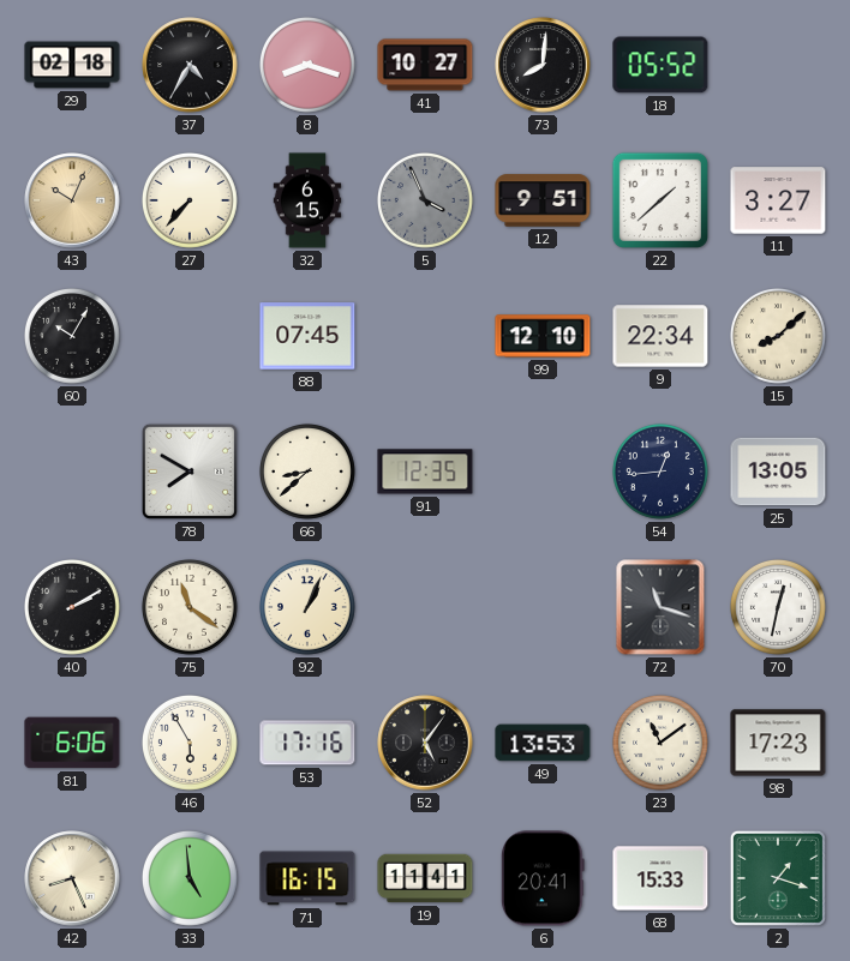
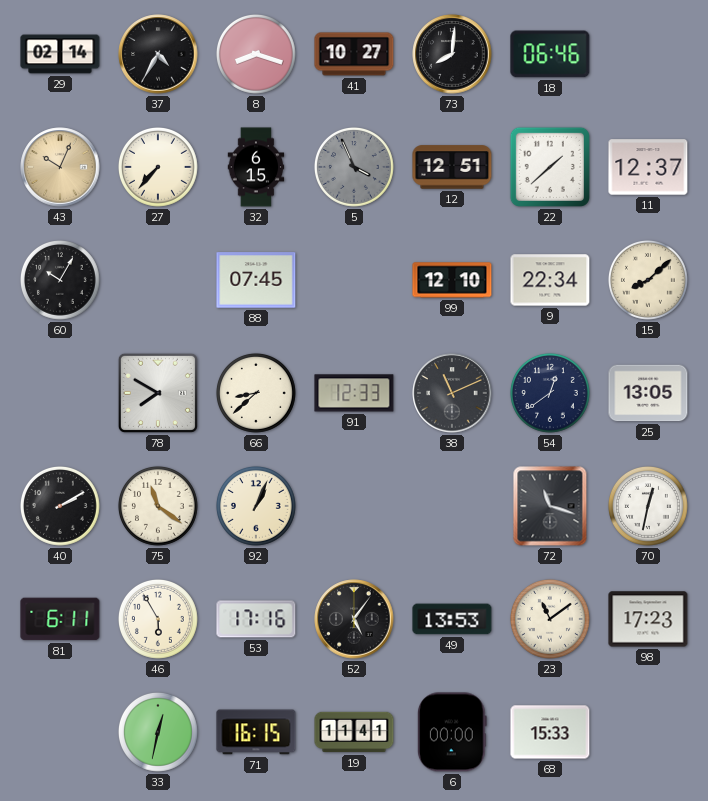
29: 02:18 -> 02:14
18: 05:52 -> 06:46
12: 9:51 -> 12:51
11: 3:27 -> 12:37
91: 12:35 -> 12:33
38: none -> 11:11
54: 12:44 -> 12:39
81: 6:06 -> 6:11
42: 8:26 -> none
33: 4:59 -> 12:32
6: 20:41 -> 00:00
2: 1:18 -> none
